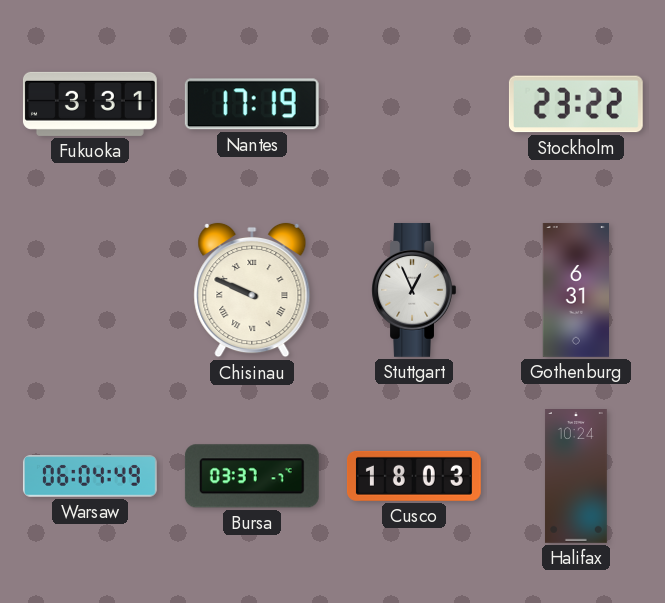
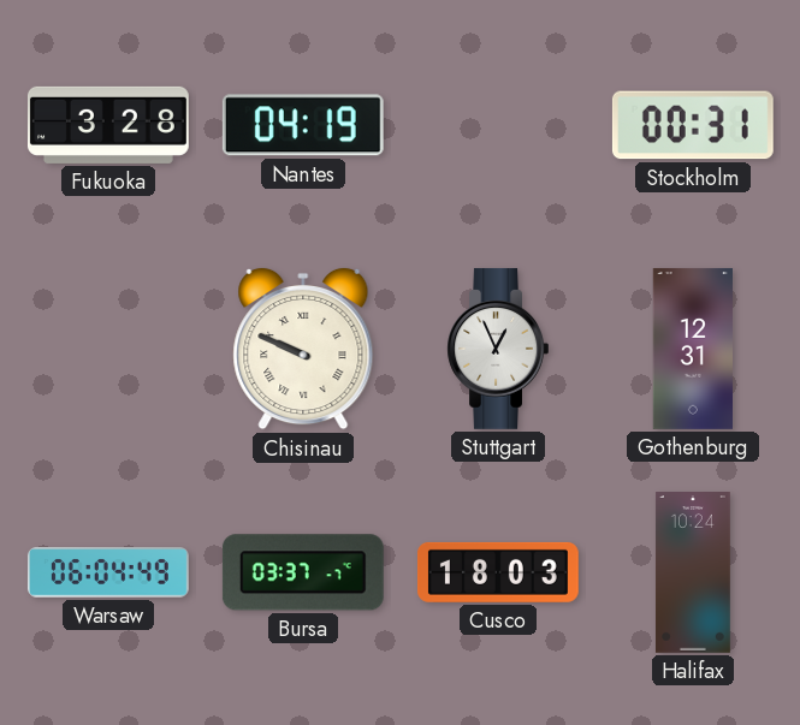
Fukuoka: 3:31 -> 3:28
Nantes: 17:19 -> 04:19
Stockholm: 23:22 -> 00:31
Gothenburg: 6:31 -> 12:31
